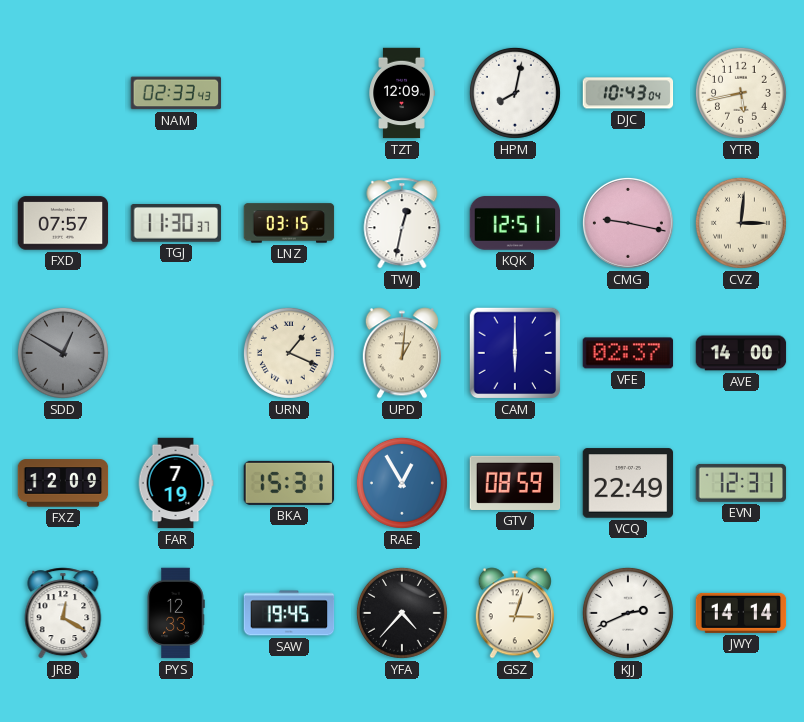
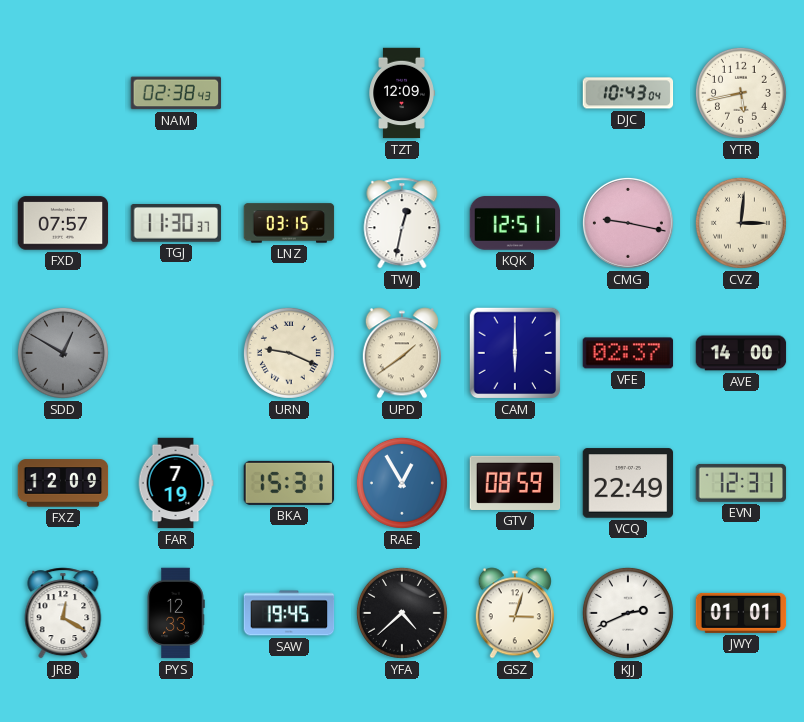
NAM: 02:33 -> 02:38
HPM: 8:02 -> none
URN: 1:19 -> 9:19
UPD: 1:01 -> 1:39
YFA: 4:37 -> 4:38
JWY: 14:14 -> 01:01
